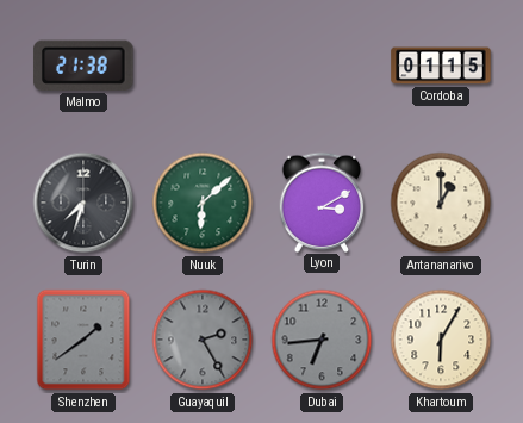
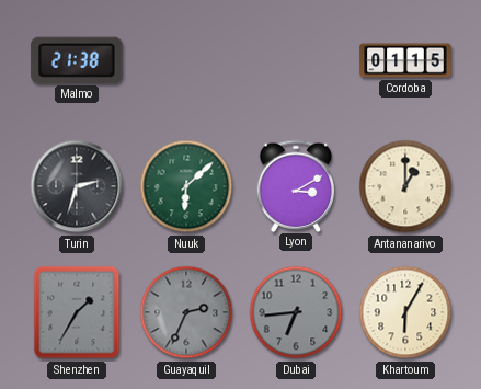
Turin: 7:33 -> 2:33
Shenzhen: 1:39 -> 1:35
Guayaquil: 2:25 -> 2:34
